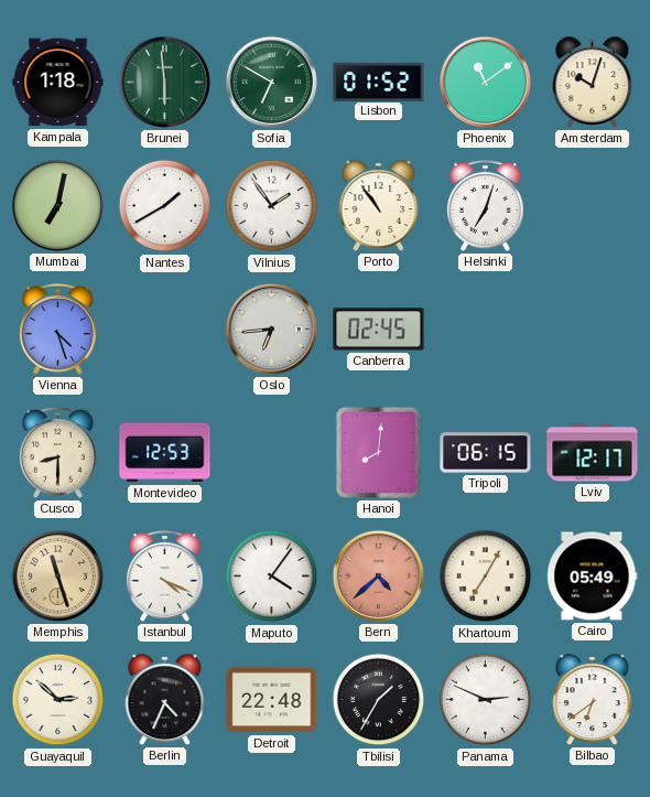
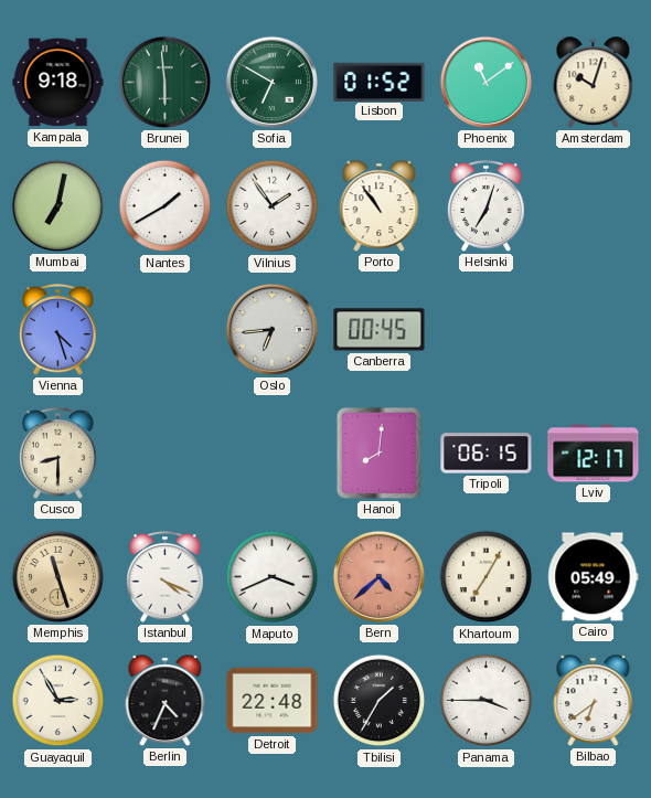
Kampala: 1:18 -> 9:18
Canberra: 02:45 -> 00:45
Montevideo: 12:53 -> none
Maputo: 4:06 -> 3:41
Guayaquil: 2:52 -> 2:55
Panama: 2:49 -> 3:45
